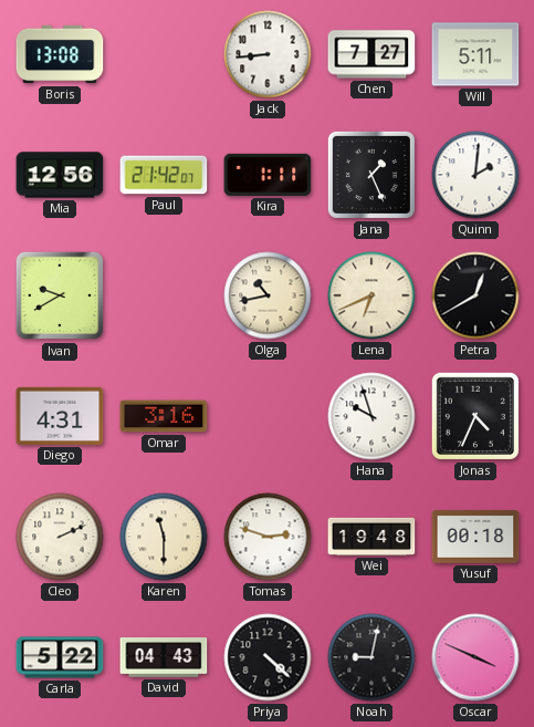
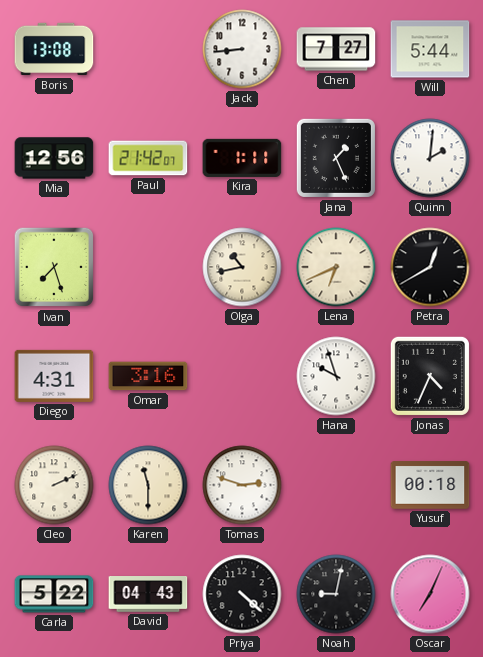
Will: 5:11 -> 5:44
Ivan: 9:40 -> 7:27
Wei: 19:48 -> none
Oscar: 3:49 -> 7:04
